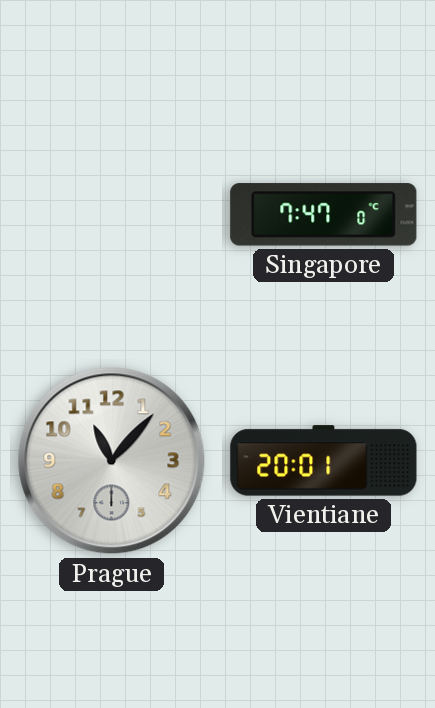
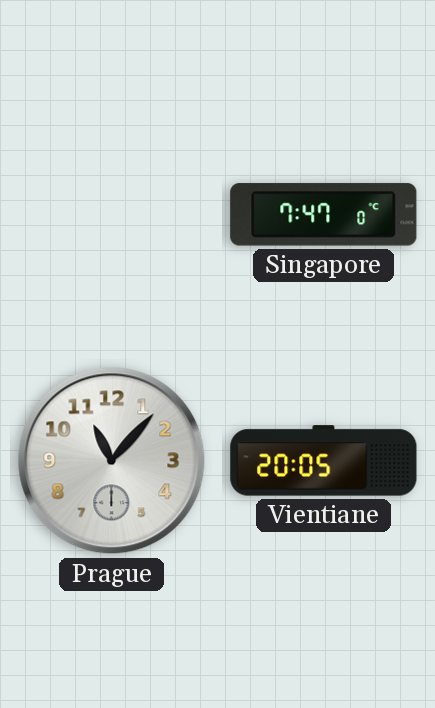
Vientiane: 20:01 -> 20:05
